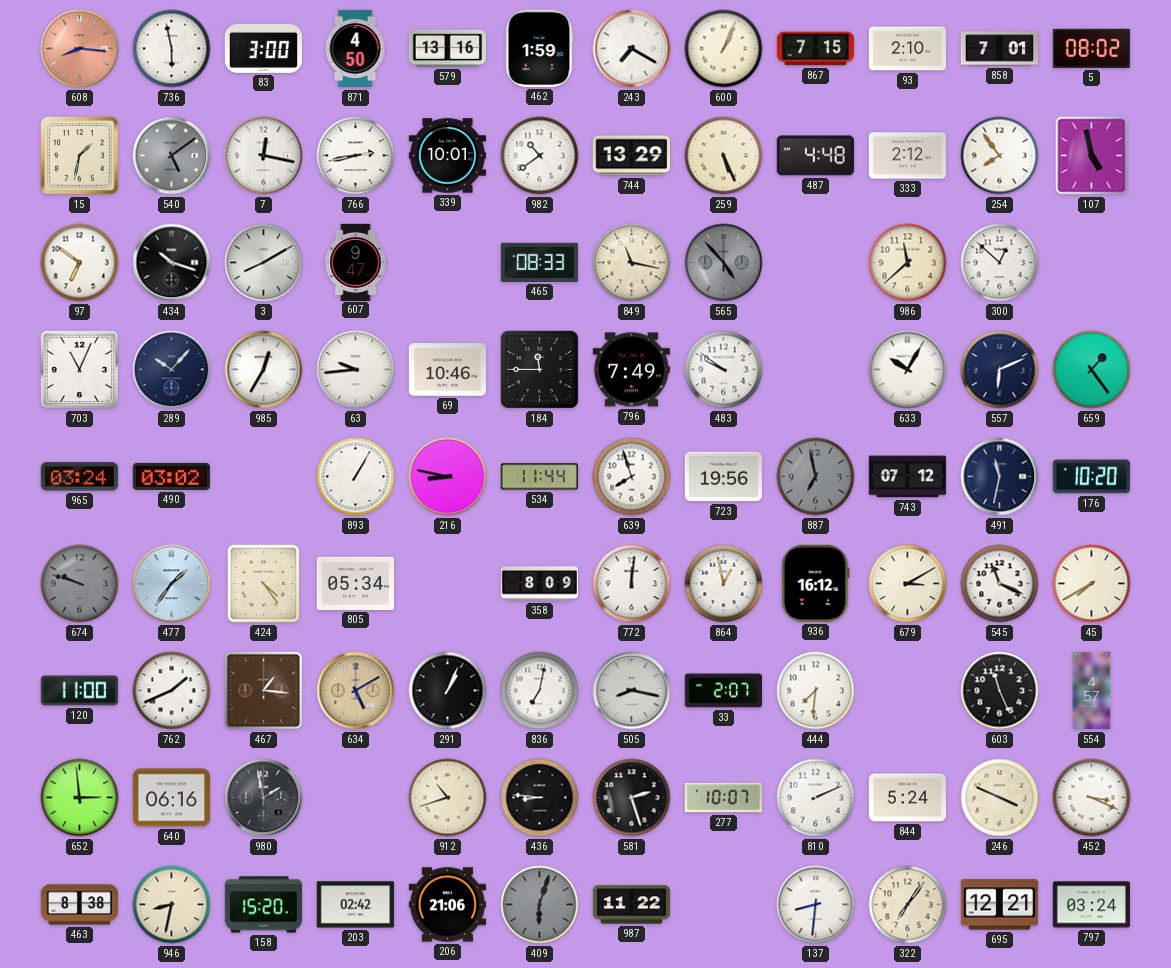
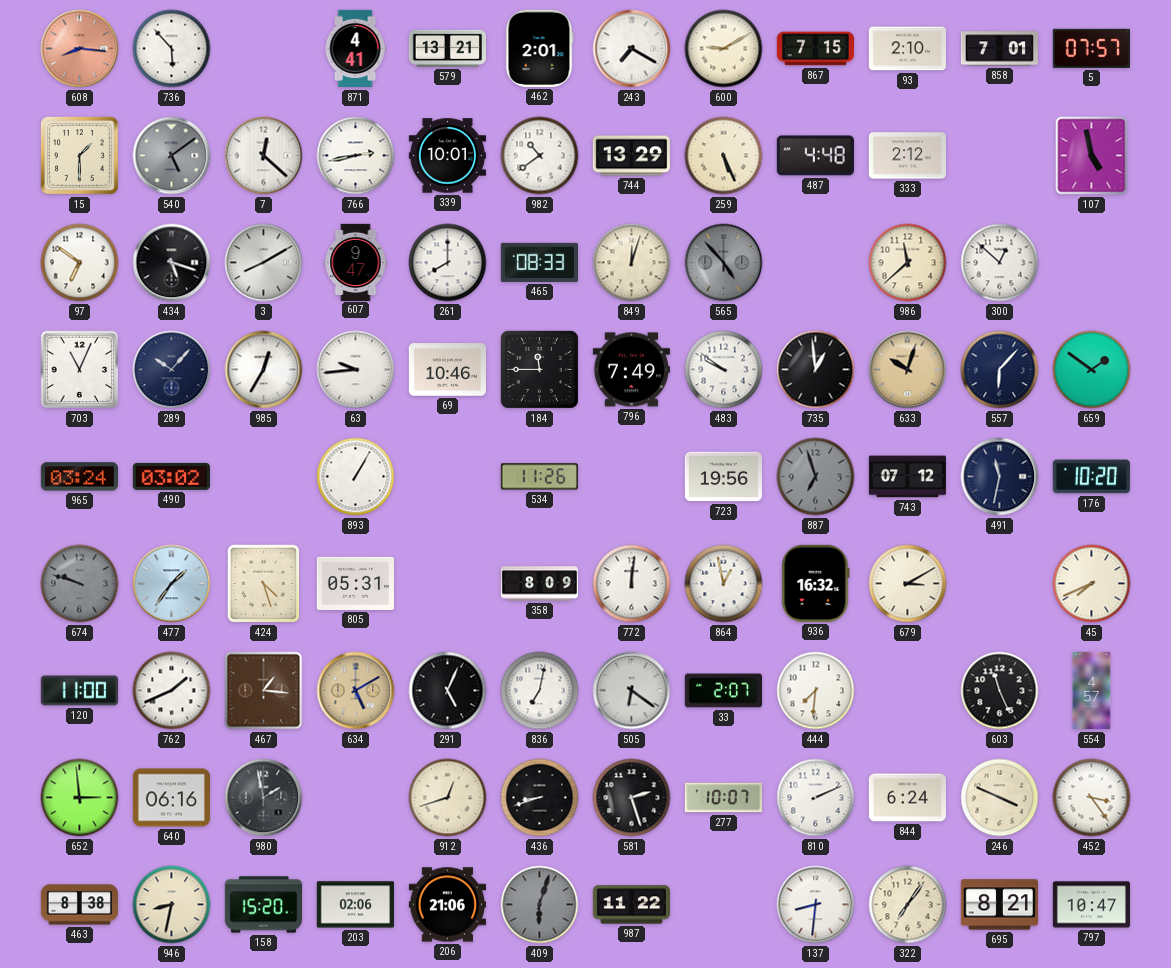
736: 5:58 -> 5:53
83: 3:00 -> none
871: 4:50 -> 4:41
579: 13:16 -> 13:21
462: 1:59 -> 2:01
600: 1:04 -> 9:10
5: 08:02 -> 07:57
15: 1:32 -> 1:30
7: 12:17 -> 12:22
254: 7:54 -> none
434: 10:18 -> 5:18
261: none -> 8:00
849: 11:17 -> 12:03
735: none -> 12:59
633: 10:05 -> 10:03
633 dial: white -> champagne
557: 6:11 -> 6:07
659: 1:24 -> 1:51
216: 8:47 -> none
534: 11:44 -> 11:26
639: 7:57 -> none
887: 6:58 -> 6:57
424: 4:24 -> 4:27
805: 05:34 -> 05:31
936: 16:12 -> 16:32
545: 11:19 -> none
45: 7:40 -> 7:41
291: 1:04 -> 5:04
505: 8:17 -> 6:21
912: 10:42 -> 12:42
436: 8:46 -> 8:42
844: 5:24 -> 6:24
452: 3:19 -> 3:24
203: 02:42 -> 02:06
695: 12:21 -> 8:21
797: 03:24 -> 10:47
